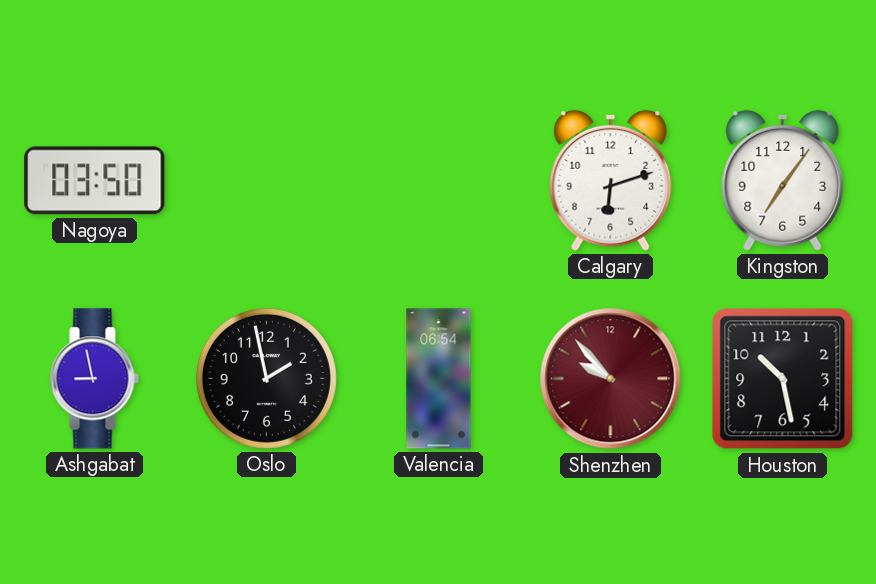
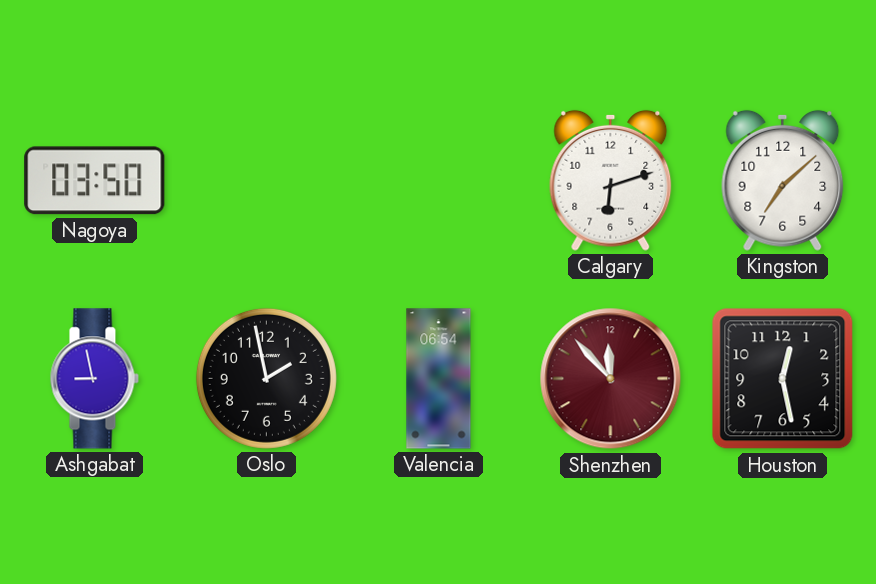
Kingston: 7:06 -> 7:08
Shenzhen: 9:53 -> 11:53
Houston: 10:28 -> 12:28
